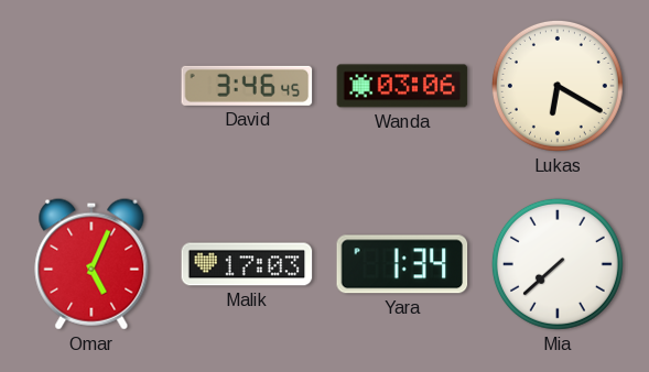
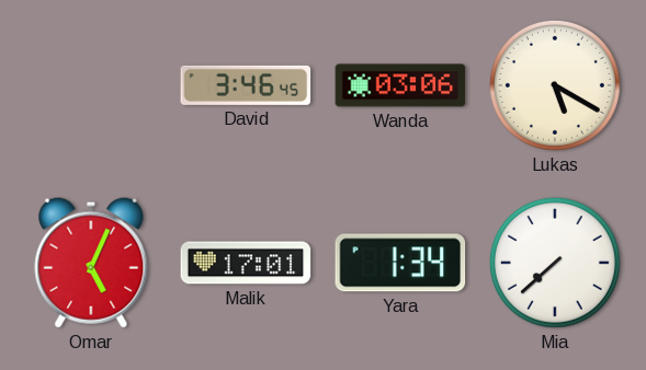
Lukas: 6:20 -> 5:20
Malik: 17:03 -> 17:01
